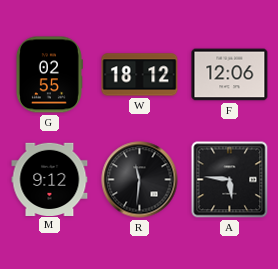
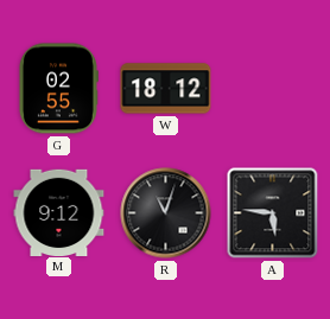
F: 12:06 -> none
R: 11:31 -> 11:03
